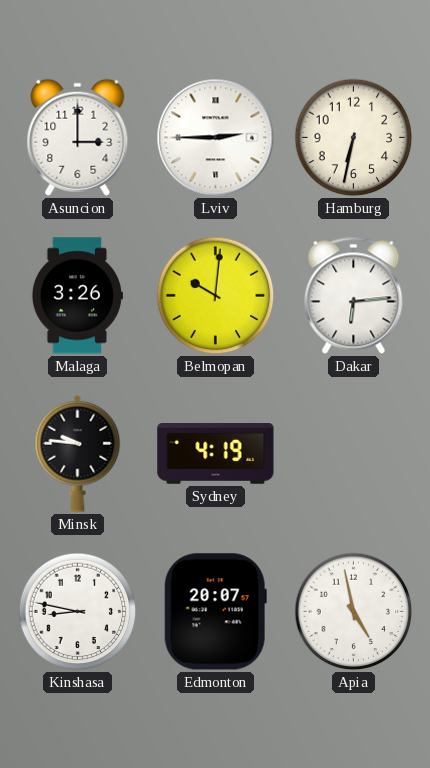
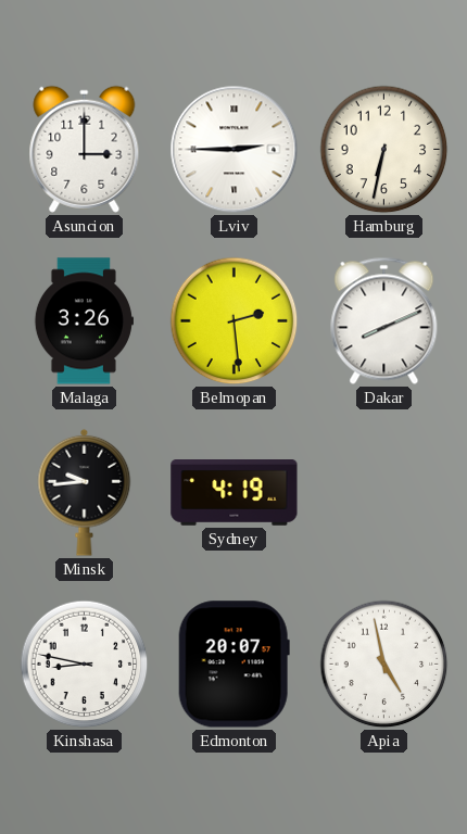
Belmopan: 10:01 -> 2:29
Dakar: 6:14 -> 8:11
Minsk: 9:46 -> 9:44
